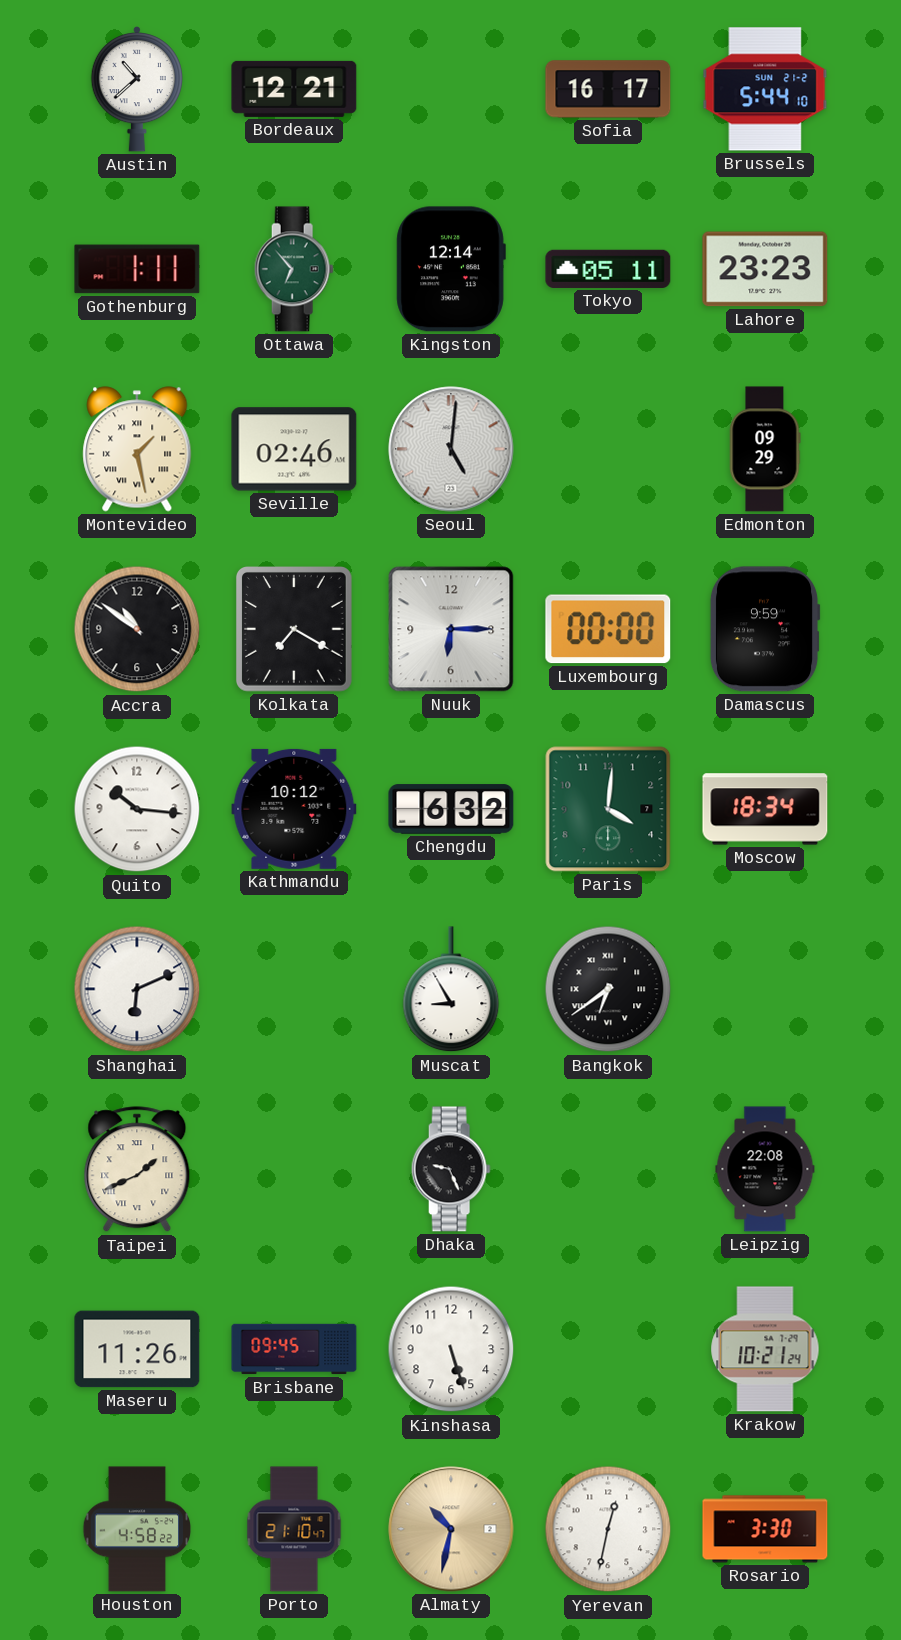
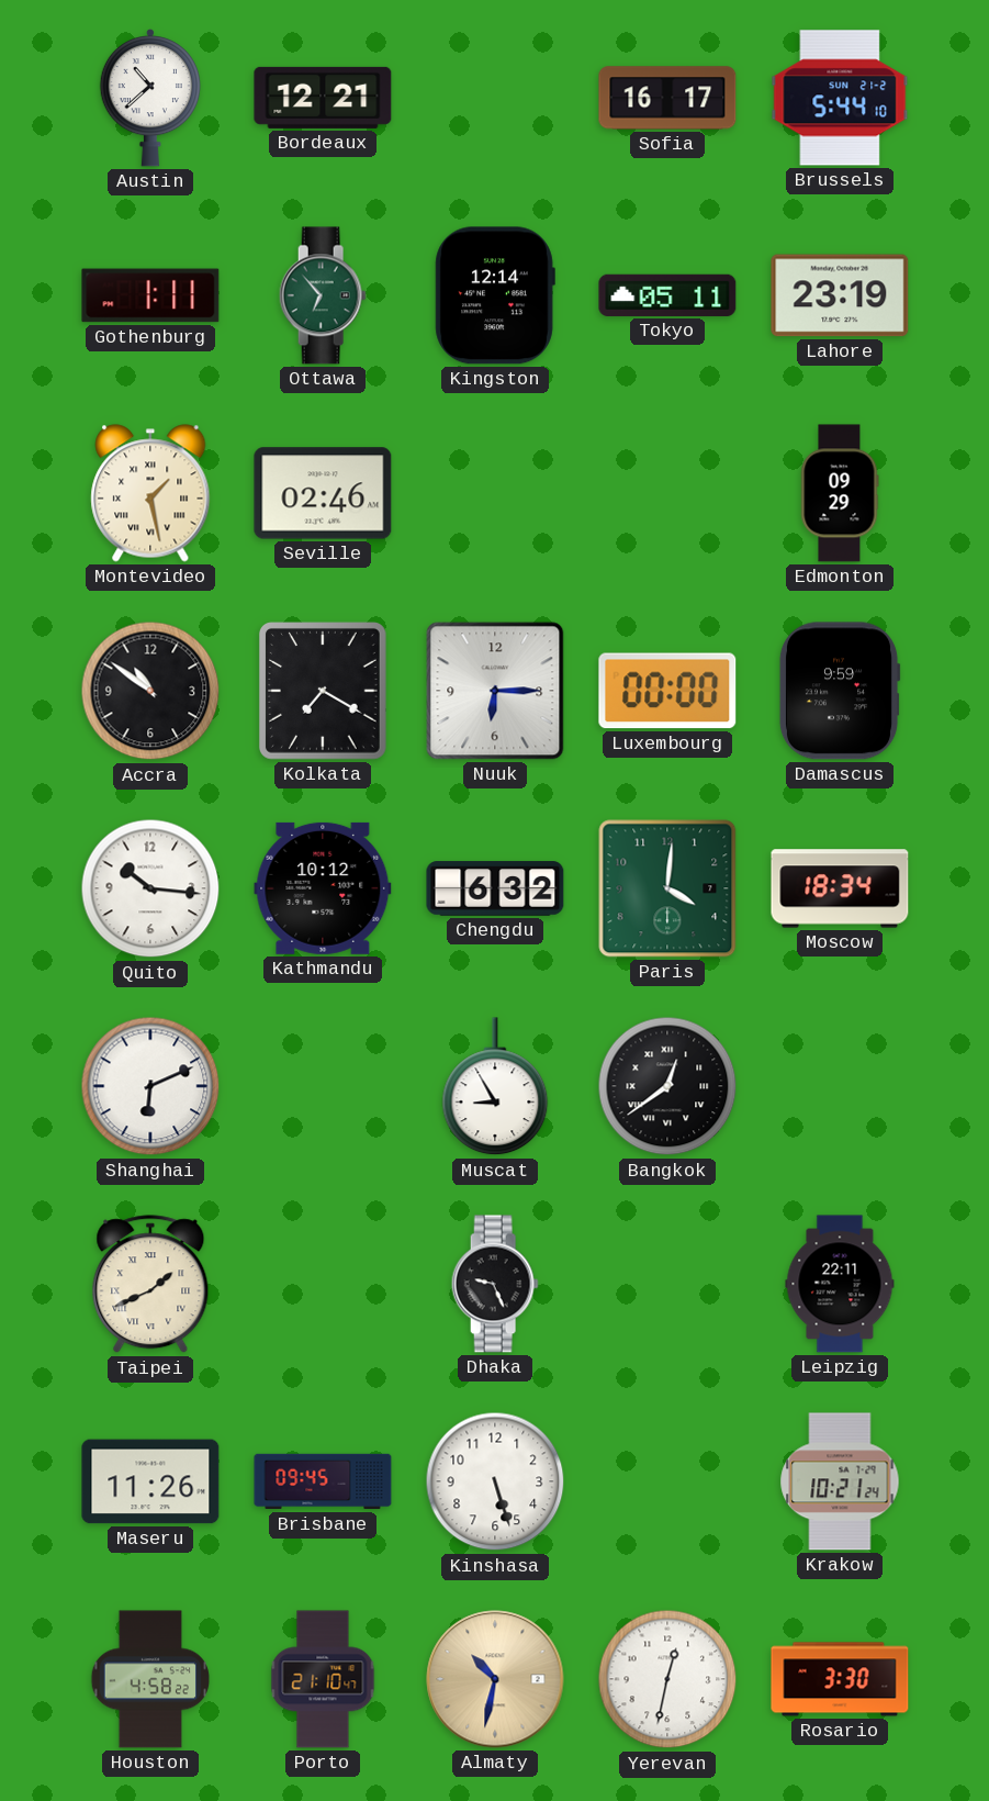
Lahore: 23:23 -> 23:19
Seoul: 5:01 -> none
Bangkok: 6:39 -> 12:39
Leipzig: 22:08 -> 22:11
